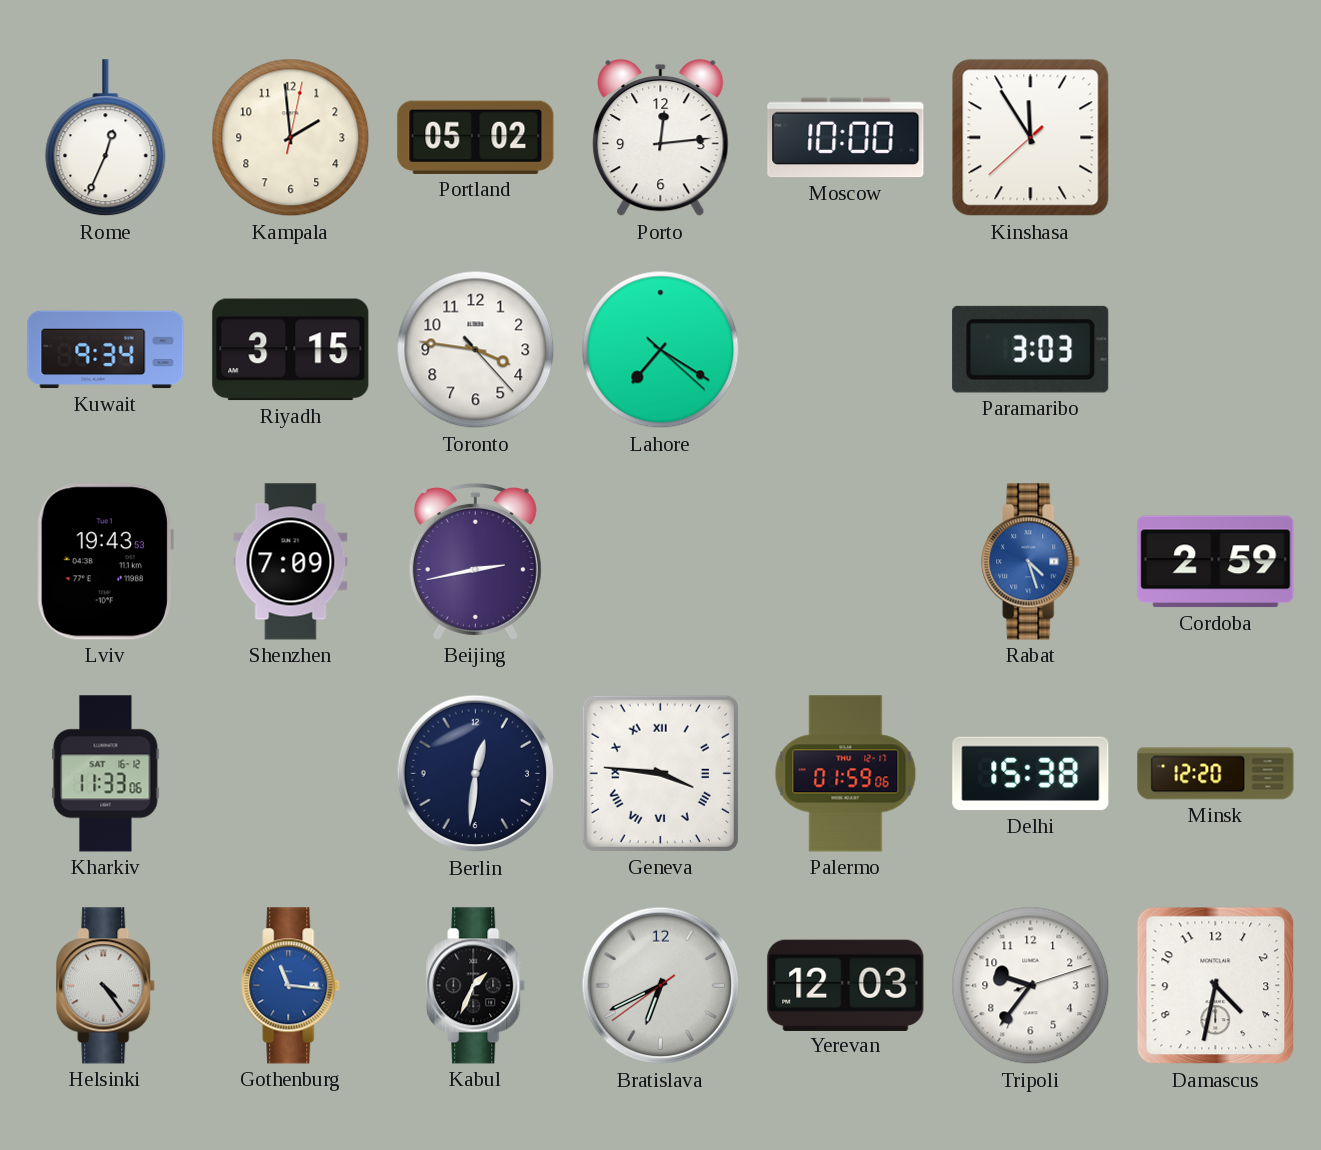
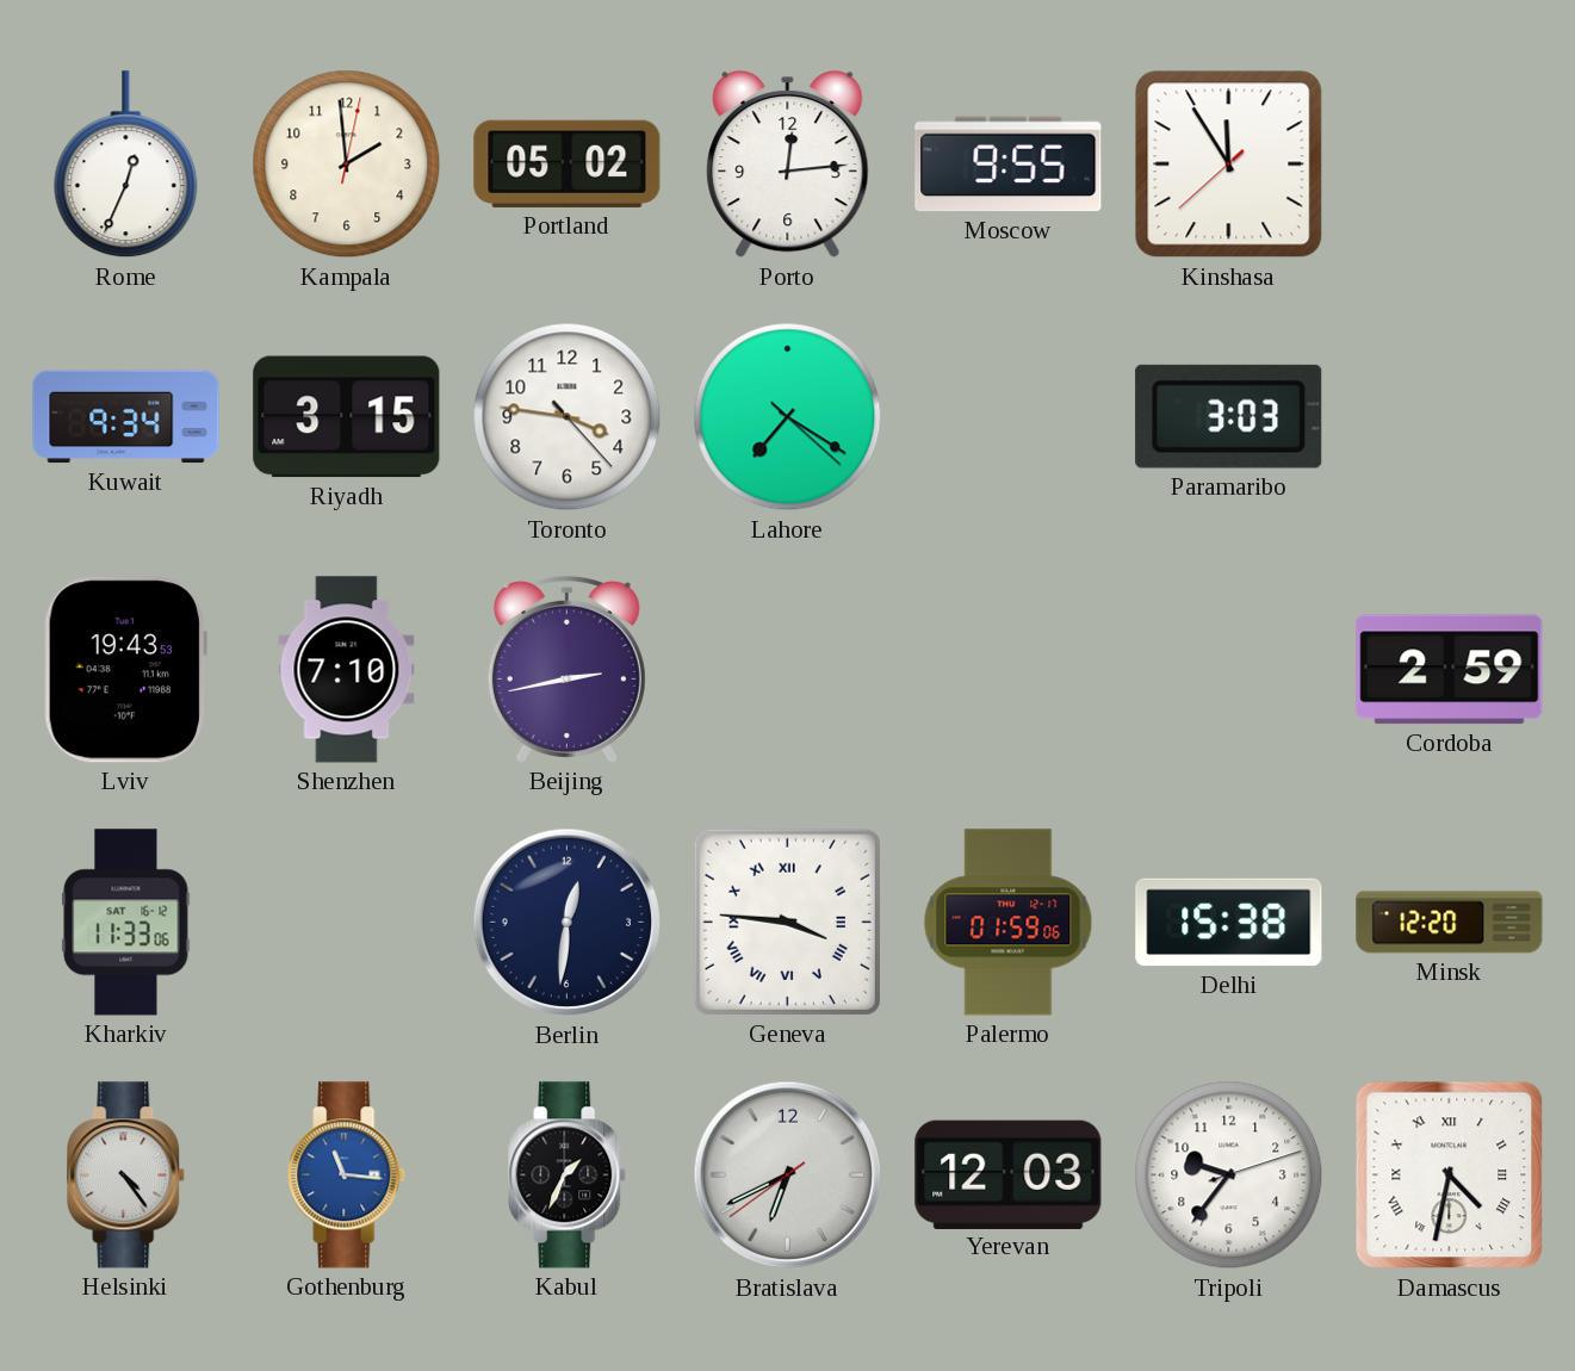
Moscow: 10:00 -> 9:55
Shenzhen: 7:09 -> 7:10
Rabat: 4:27 -> none
Damascus numerals: Arabic -> Roman
